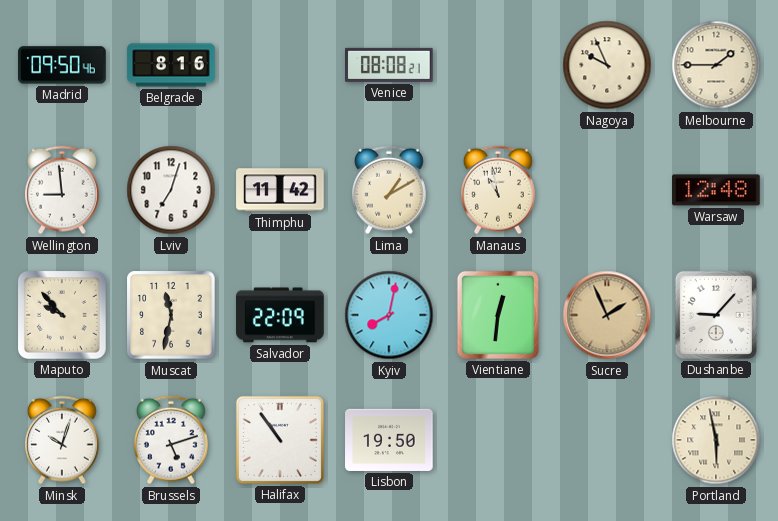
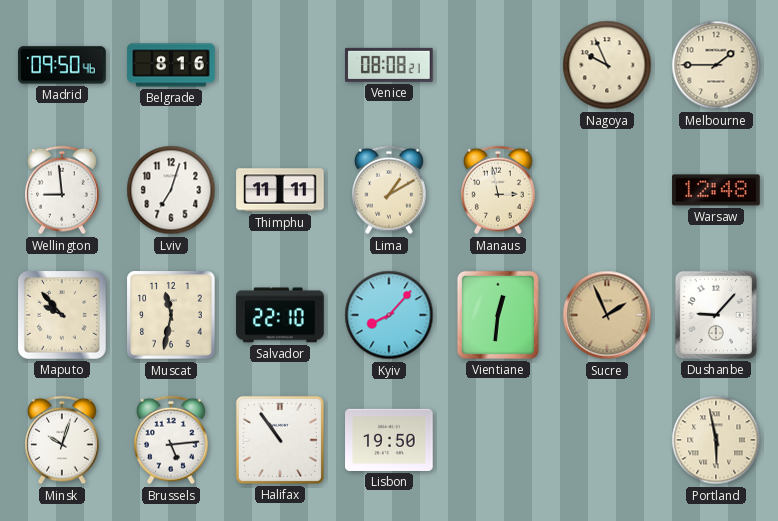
Thimphu: 11:42 -> 11:11
Manaus: 10:58 -> 2:58
Salvador: 22:09 -> 22:10
Kyiv: 8:02 -> 8:07
Brussels: 5:12 -> 5:14
